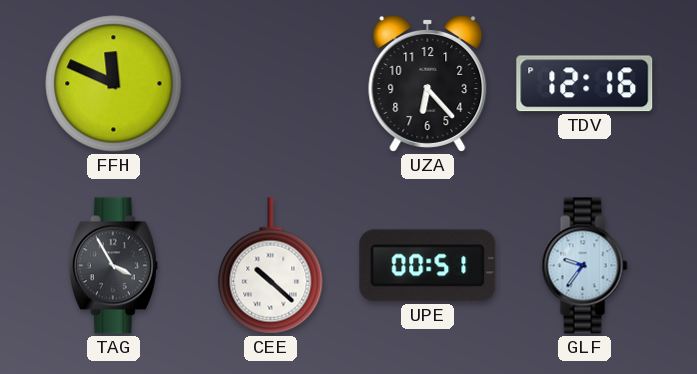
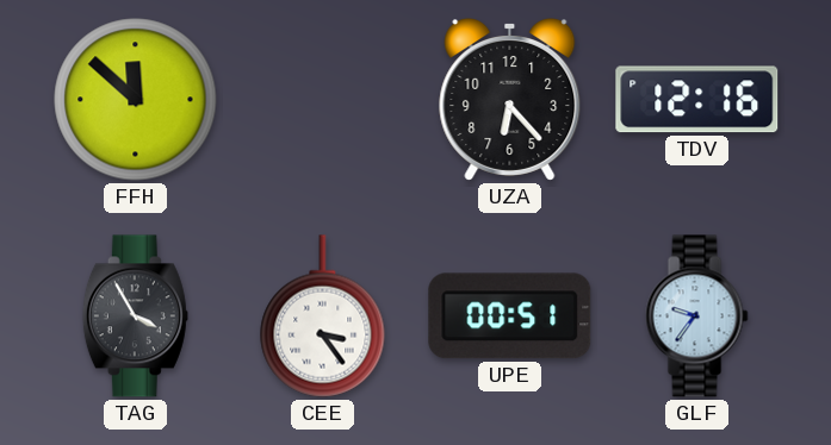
FFH: 11:49 -> 11:52
CEE: 10:22 -> 3:24
